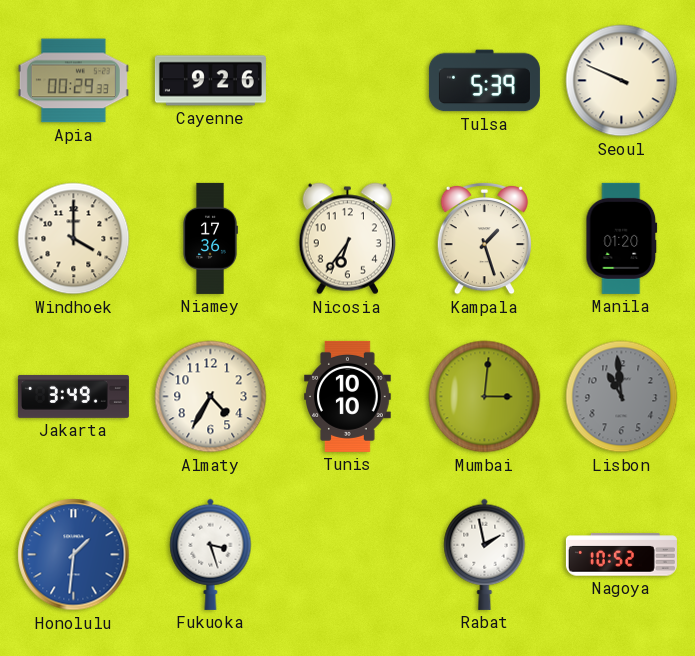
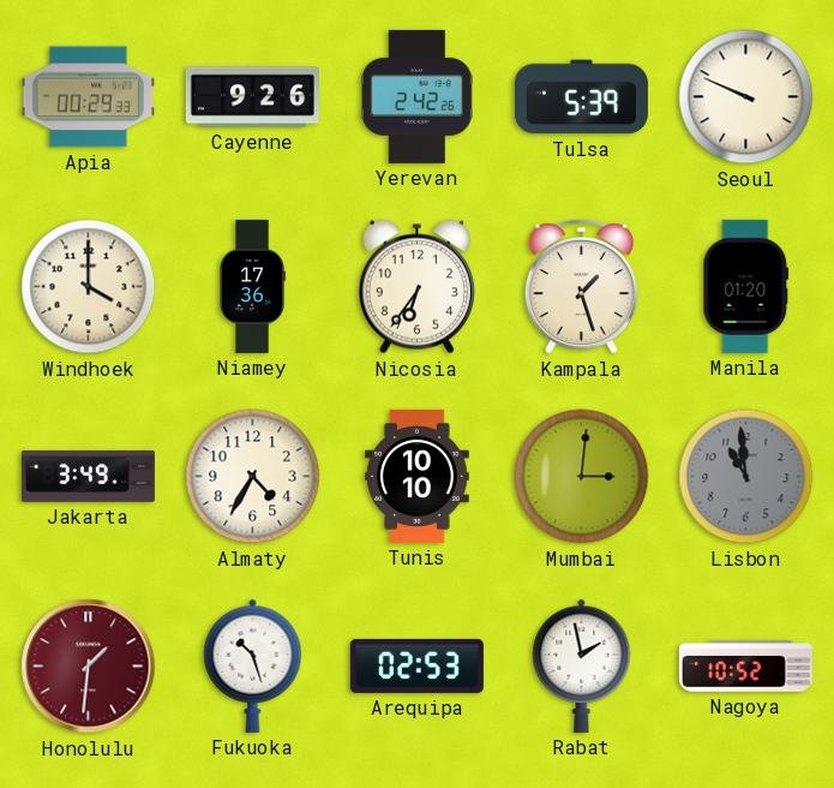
Yerevan: none -> 2:42
Honolulu dial: blue -> burgundy
Fukuoka: 3:27 -> 10:27
Arequipa: none -> 02:53
